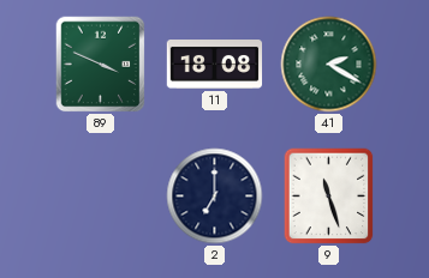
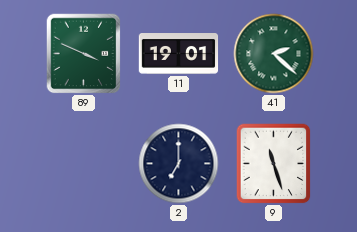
11: 18:08 -> 19:01
41: 2:20 -> 2:22
